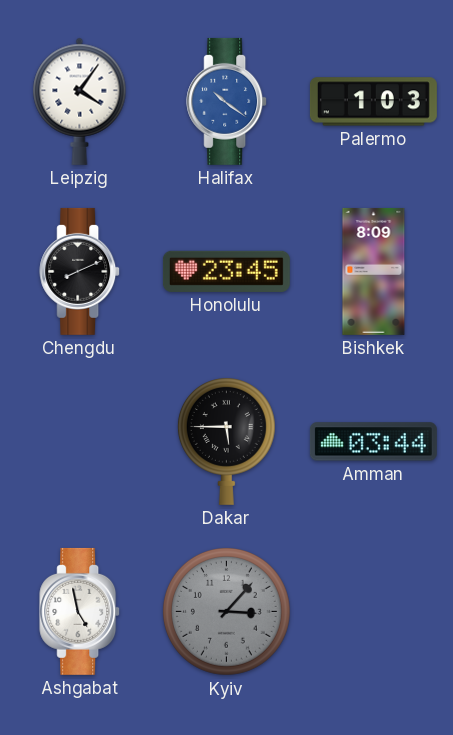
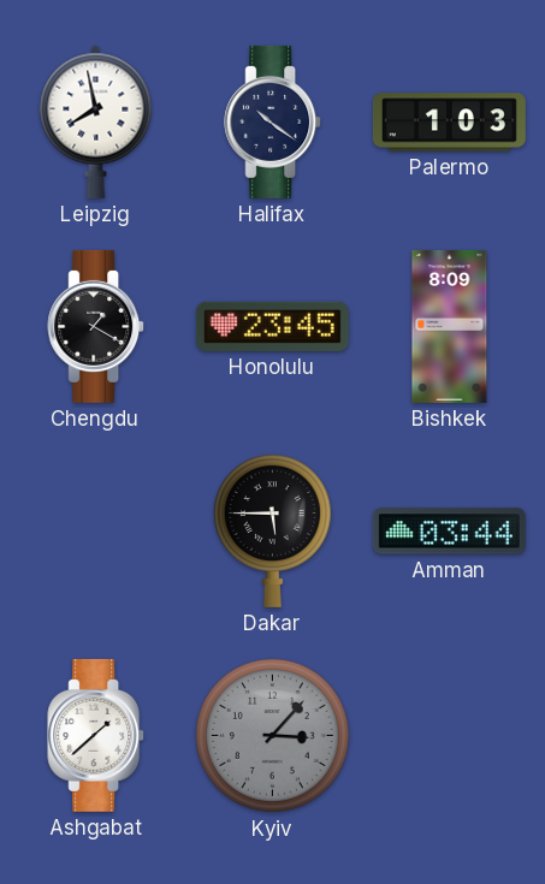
Leipzig: 4:06 -> 7:58
Halifax dial: blue -> navy
Chengdu: 8:11 -> 1:20
Ashgabat: 4:58 -> 1:38
